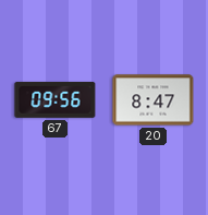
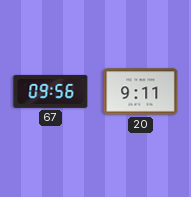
20: 8:47 -> 9:11
